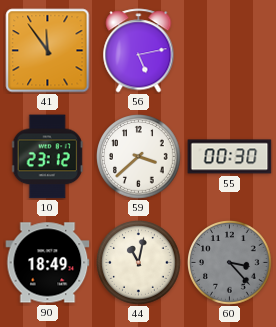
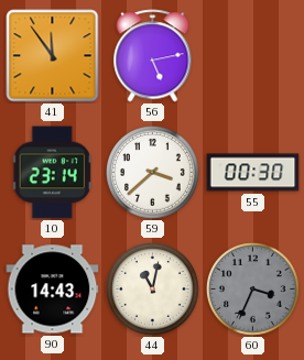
10: 23:12 -> 23:14
90: 18:49 -> 14:43
60: 3:23 -> 3:34
